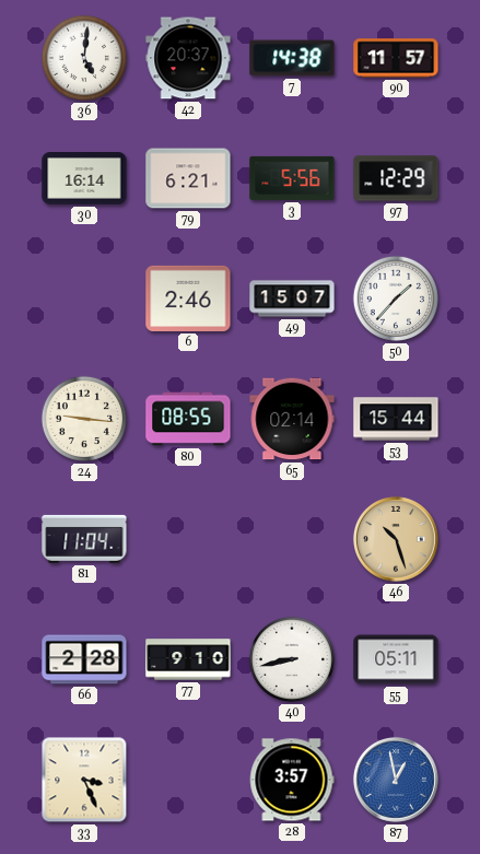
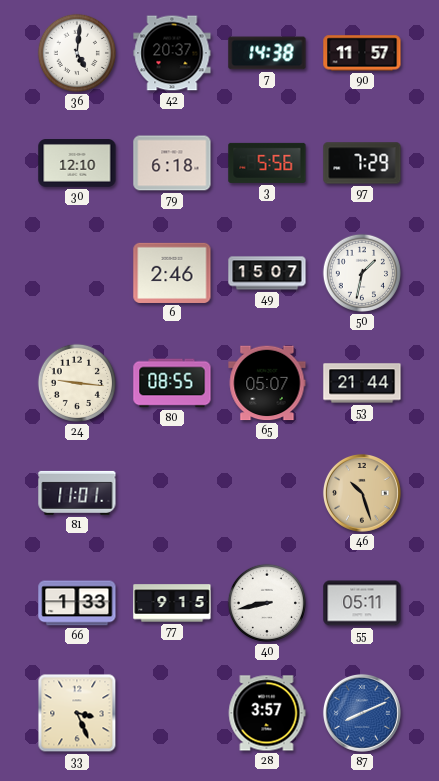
30: 16:14 -> 12:10
79: 6:21 -> 6:18
97: 12:29 -> 7:29
50: 1:37 -> 1:32
65: 02:14 -> 05:07
53: 15:44 -> 21:44
81: 11:04 -> 11:01
66: 2:28 -> 1:33
77: 9:10 -> 9:15
87: 12:58 -> 8:11
